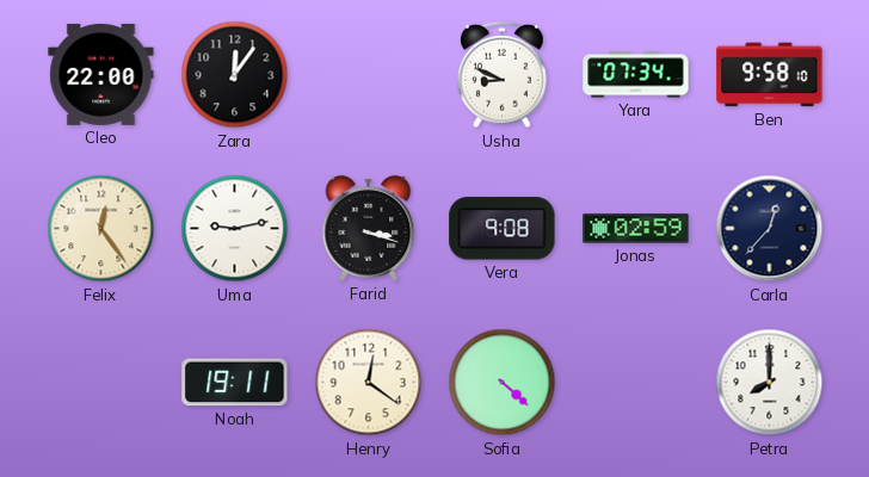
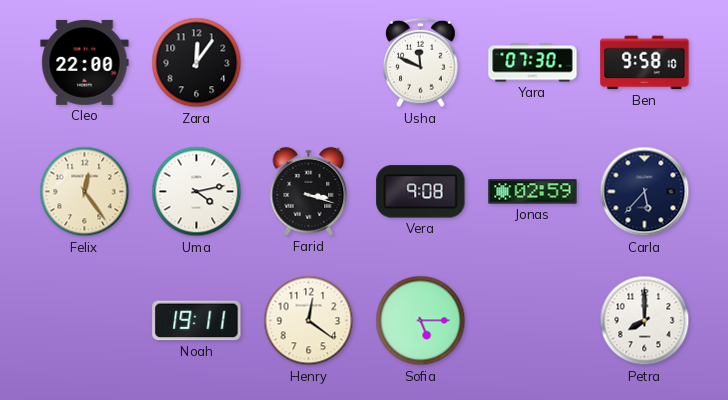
Usha: 8:49 -> 11:49
Yara: 07:34 -> 07:30
Uma: 9:13 -> 4:13
Carla: 12:37 -> 5:37
Sofia: 4:22 -> 5:15
